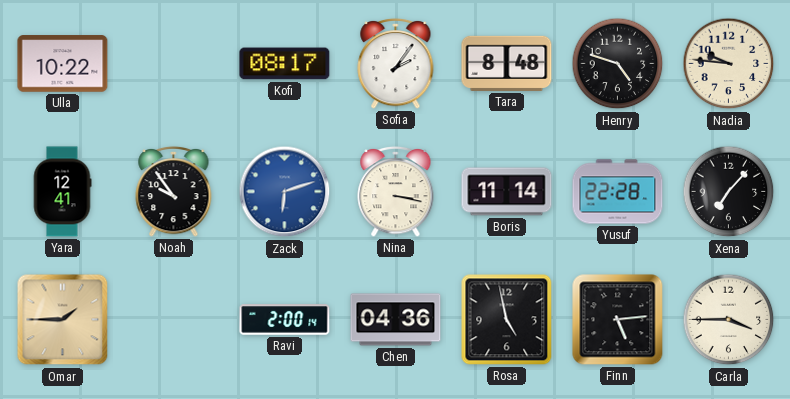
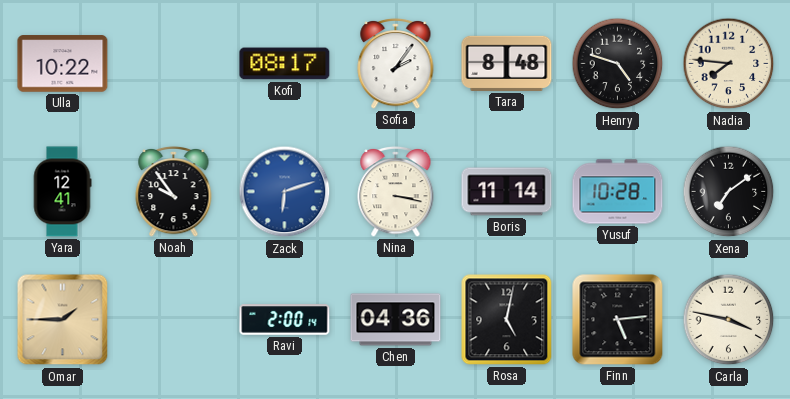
Nadia: 9:46 -> 7:46
Yusuf: 22:28 -> 10:28
Xena: 7:07 -> 7:09
Rosa: 4:58 -> 5:02
Carla: 3:45 -> 3:47
